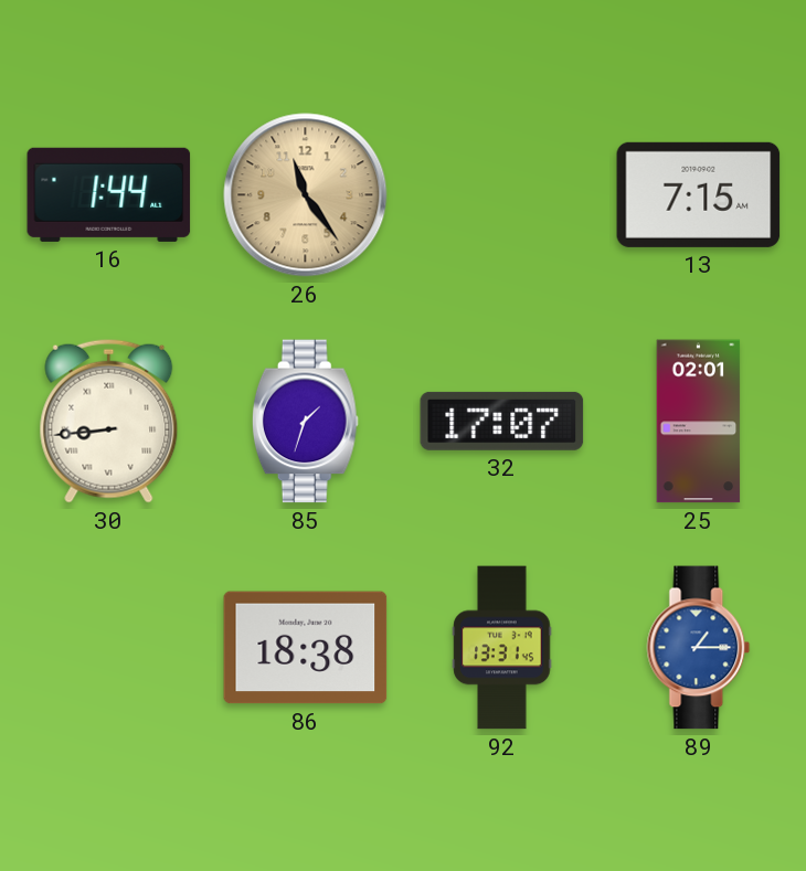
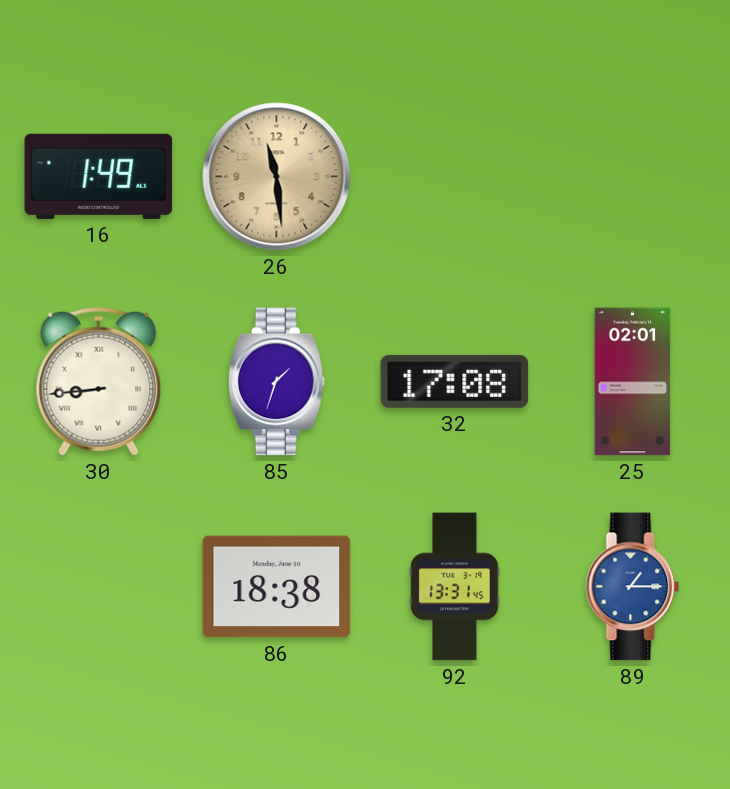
16: 1:44 -> 1:49
26: 11:24 -> 11:29
13: 7:15 -> none
32: 17:07 -> 17:08
